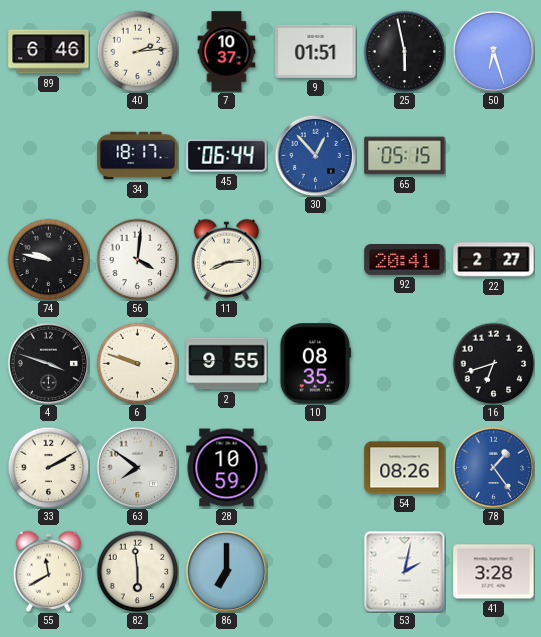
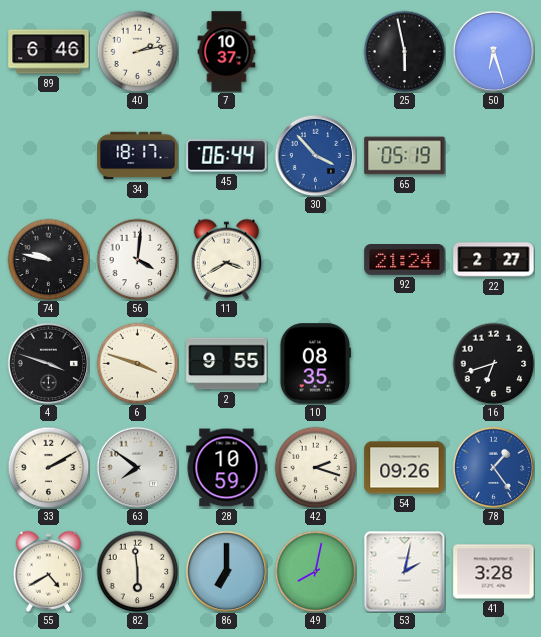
40: 2:14 -> 2:13
9: 01:51 -> none
30: 12:53 -> 3:53
65: 05:15 -> 05:19
11: 8:14 -> 3:40
92: 20:41 -> 21:24
6: 9:48 -> 3:48
42: none -> 2:18
54: 08:26 -> 09:26
55: 11:40 -> 4:40
49: none -> 8:02
